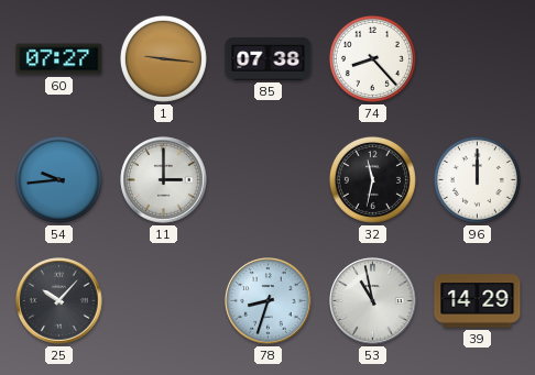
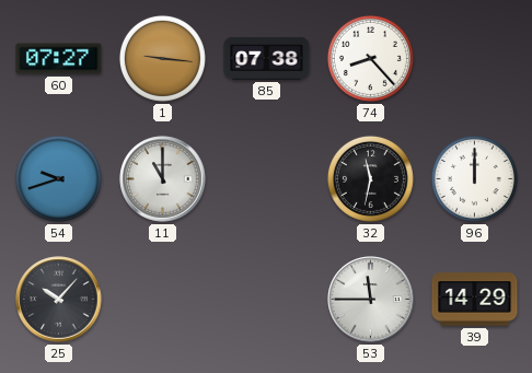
54: 9:44 -> 9:42
11: 3:00 -> 11:00
78: 8:33 -> none
53: 10:58 -> 11:45
